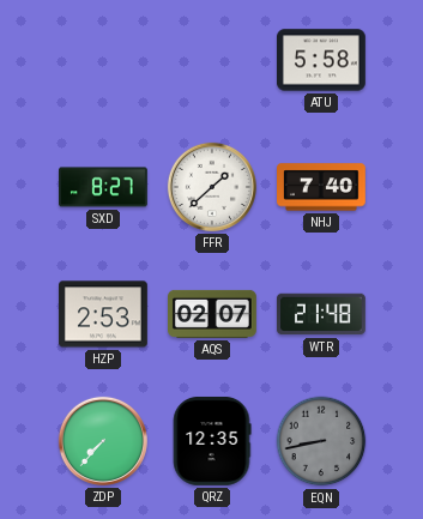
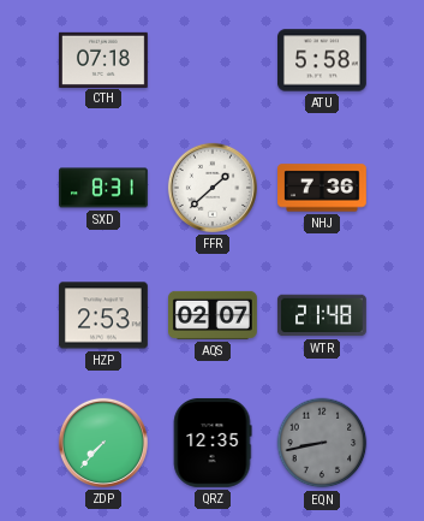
CTH: none -> 07:18
SXD: 8:27 -> 8:31
NHJ: 7:40 -> 7:36
